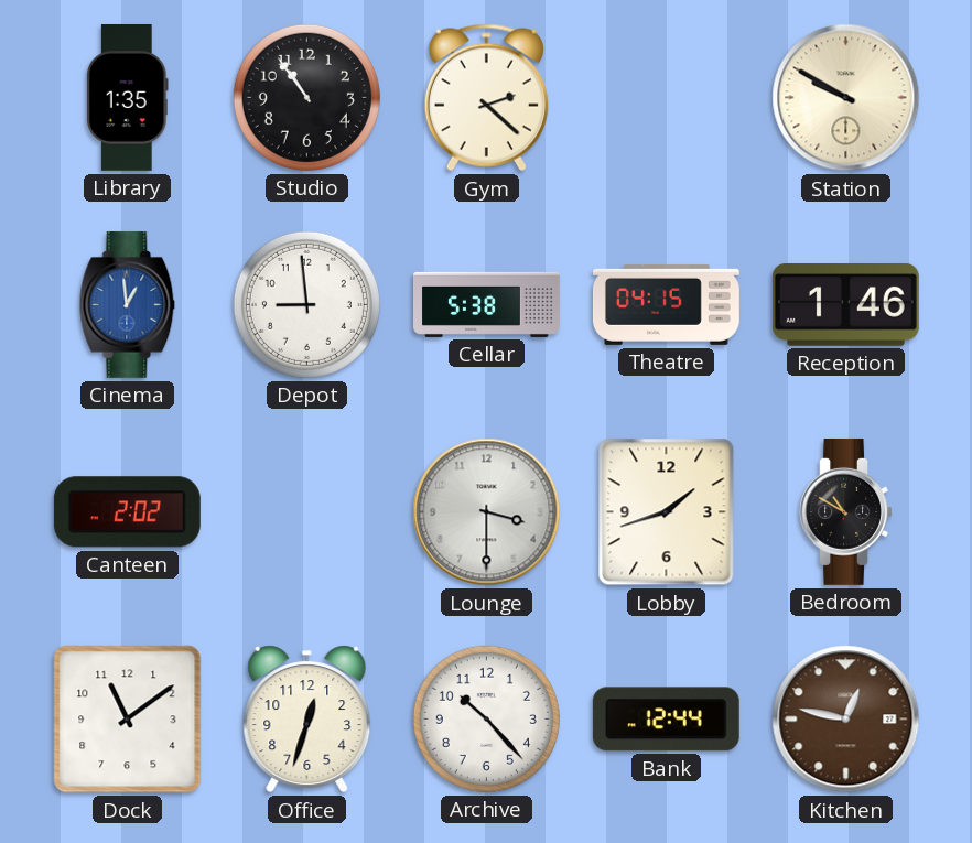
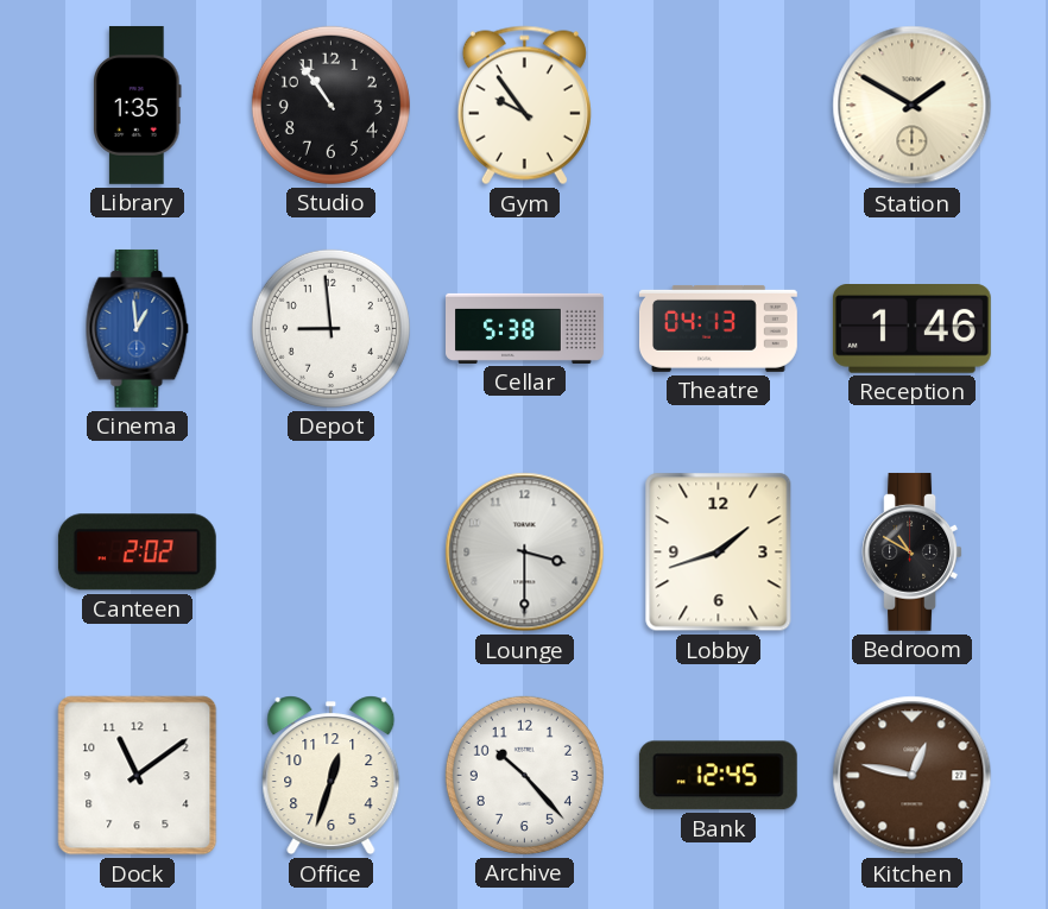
Gym: 2:22 -> 9:54
Station: 9:50 -> 1:50
Theatre: 04:15 -> 04:13
Bank: 12:44 -> 12:45
